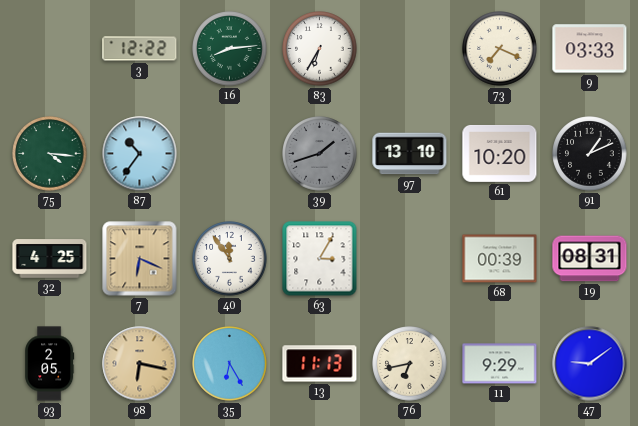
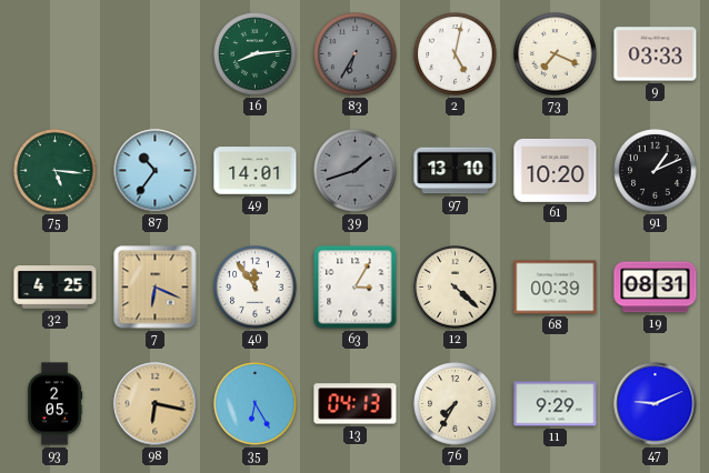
3: 12:22 -> none
83 dial: white -> grey
2: none -> 5:02
75: 4:16 -> 5:16
49: none -> 14:01
12: none -> 4:22
13: 11:13 -> 04:13
76: 6:43 -> 7:35
47: 9:09 -> 9:11
